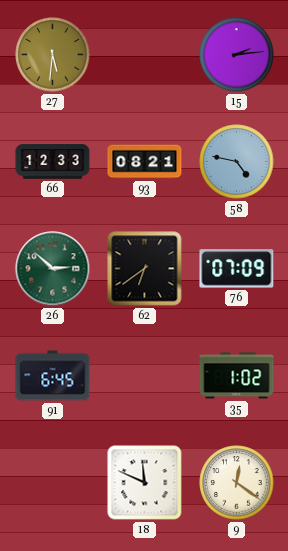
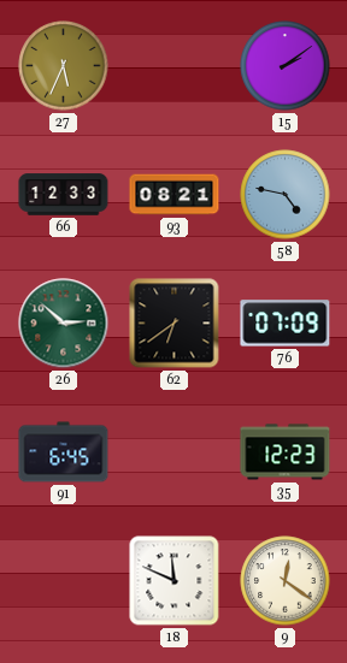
27: 5:31 -> 5:34
15: 2:14 -> 2:09
35: 1:02 -> 12:23
